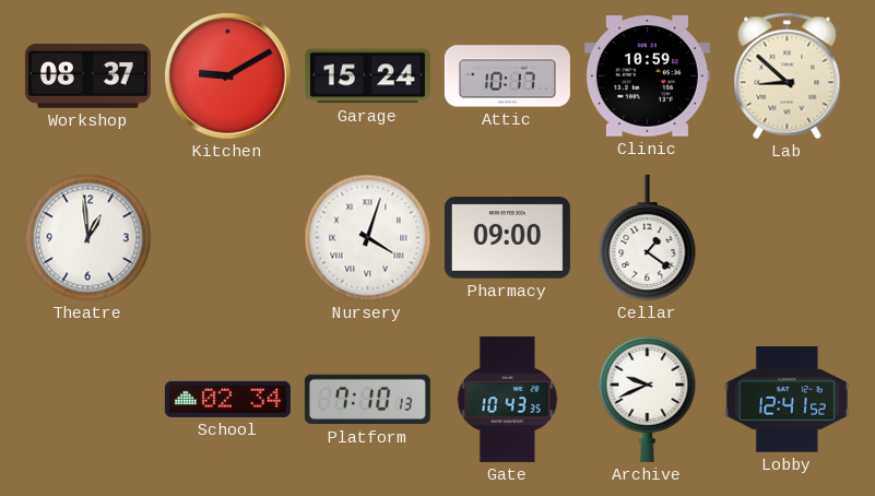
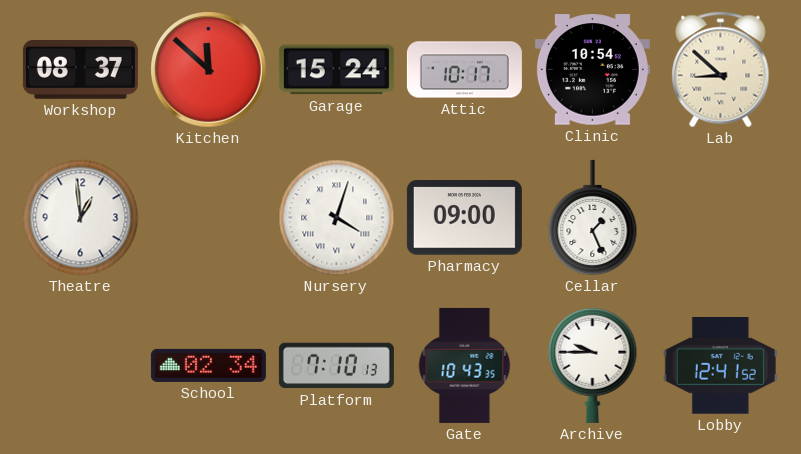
Kitchen: 9:10 -> 11:52
Clinic: 10:59 -> 10:54
Cellar: 1:21 -> 1:26
Archive: 9:41 -> 9:45
